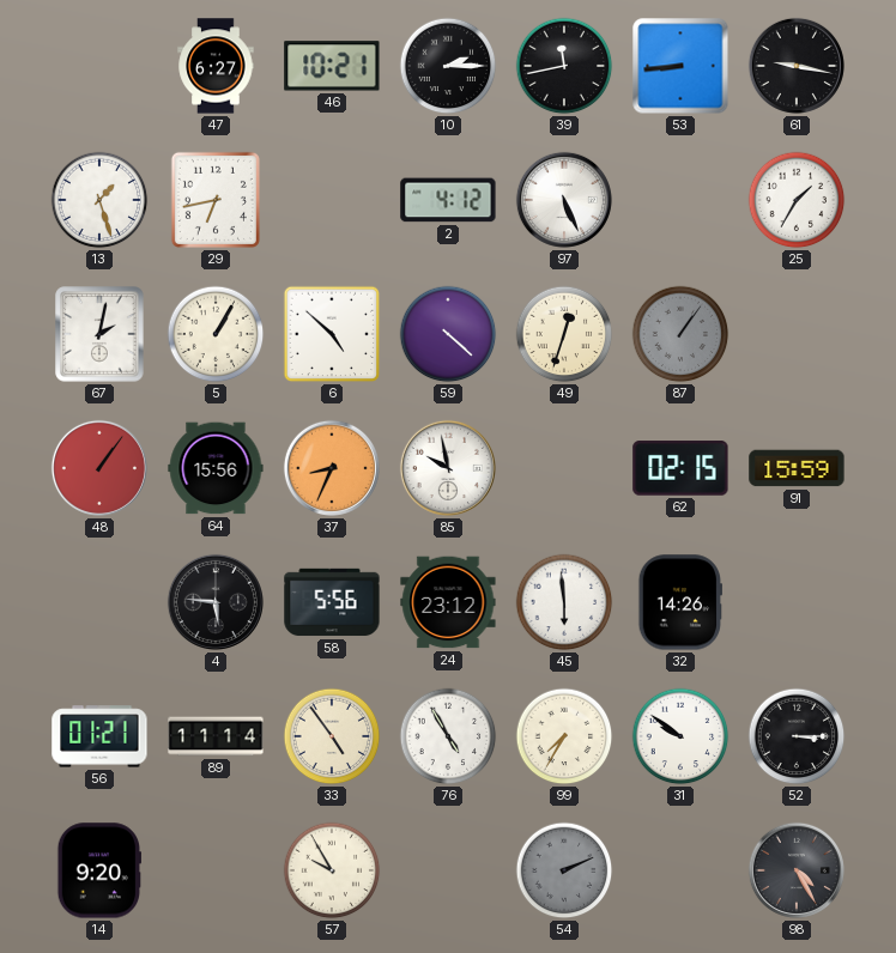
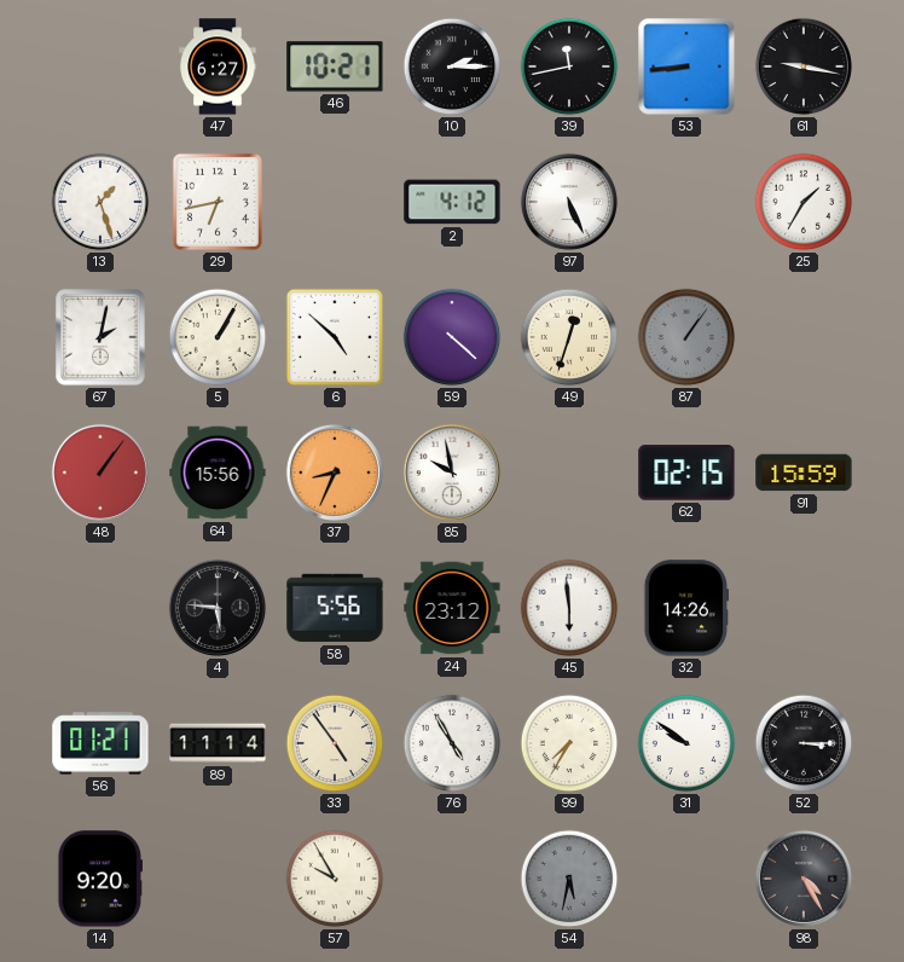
54: 2:11 -> 5:32
